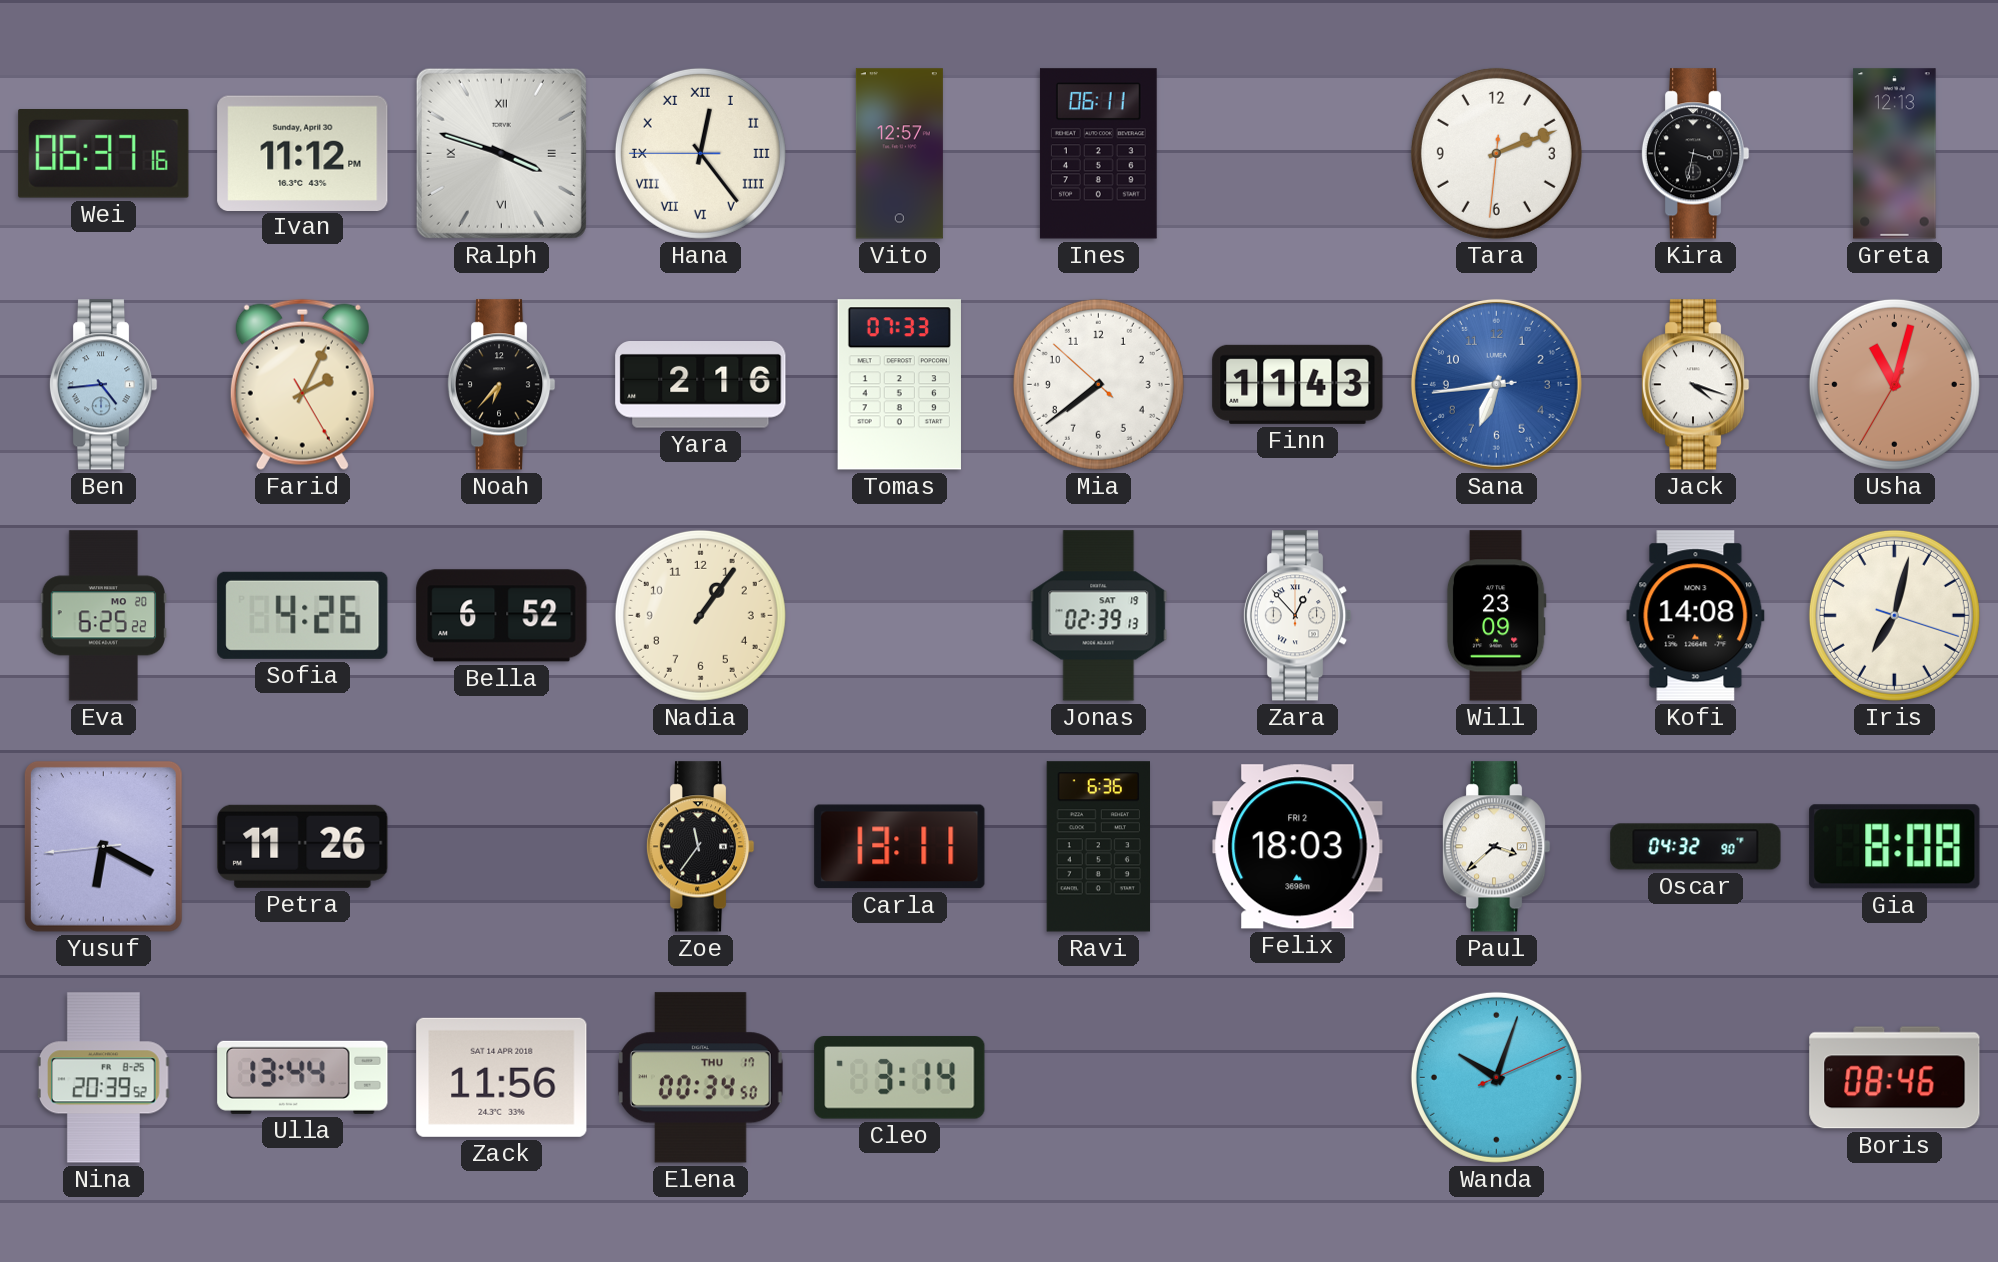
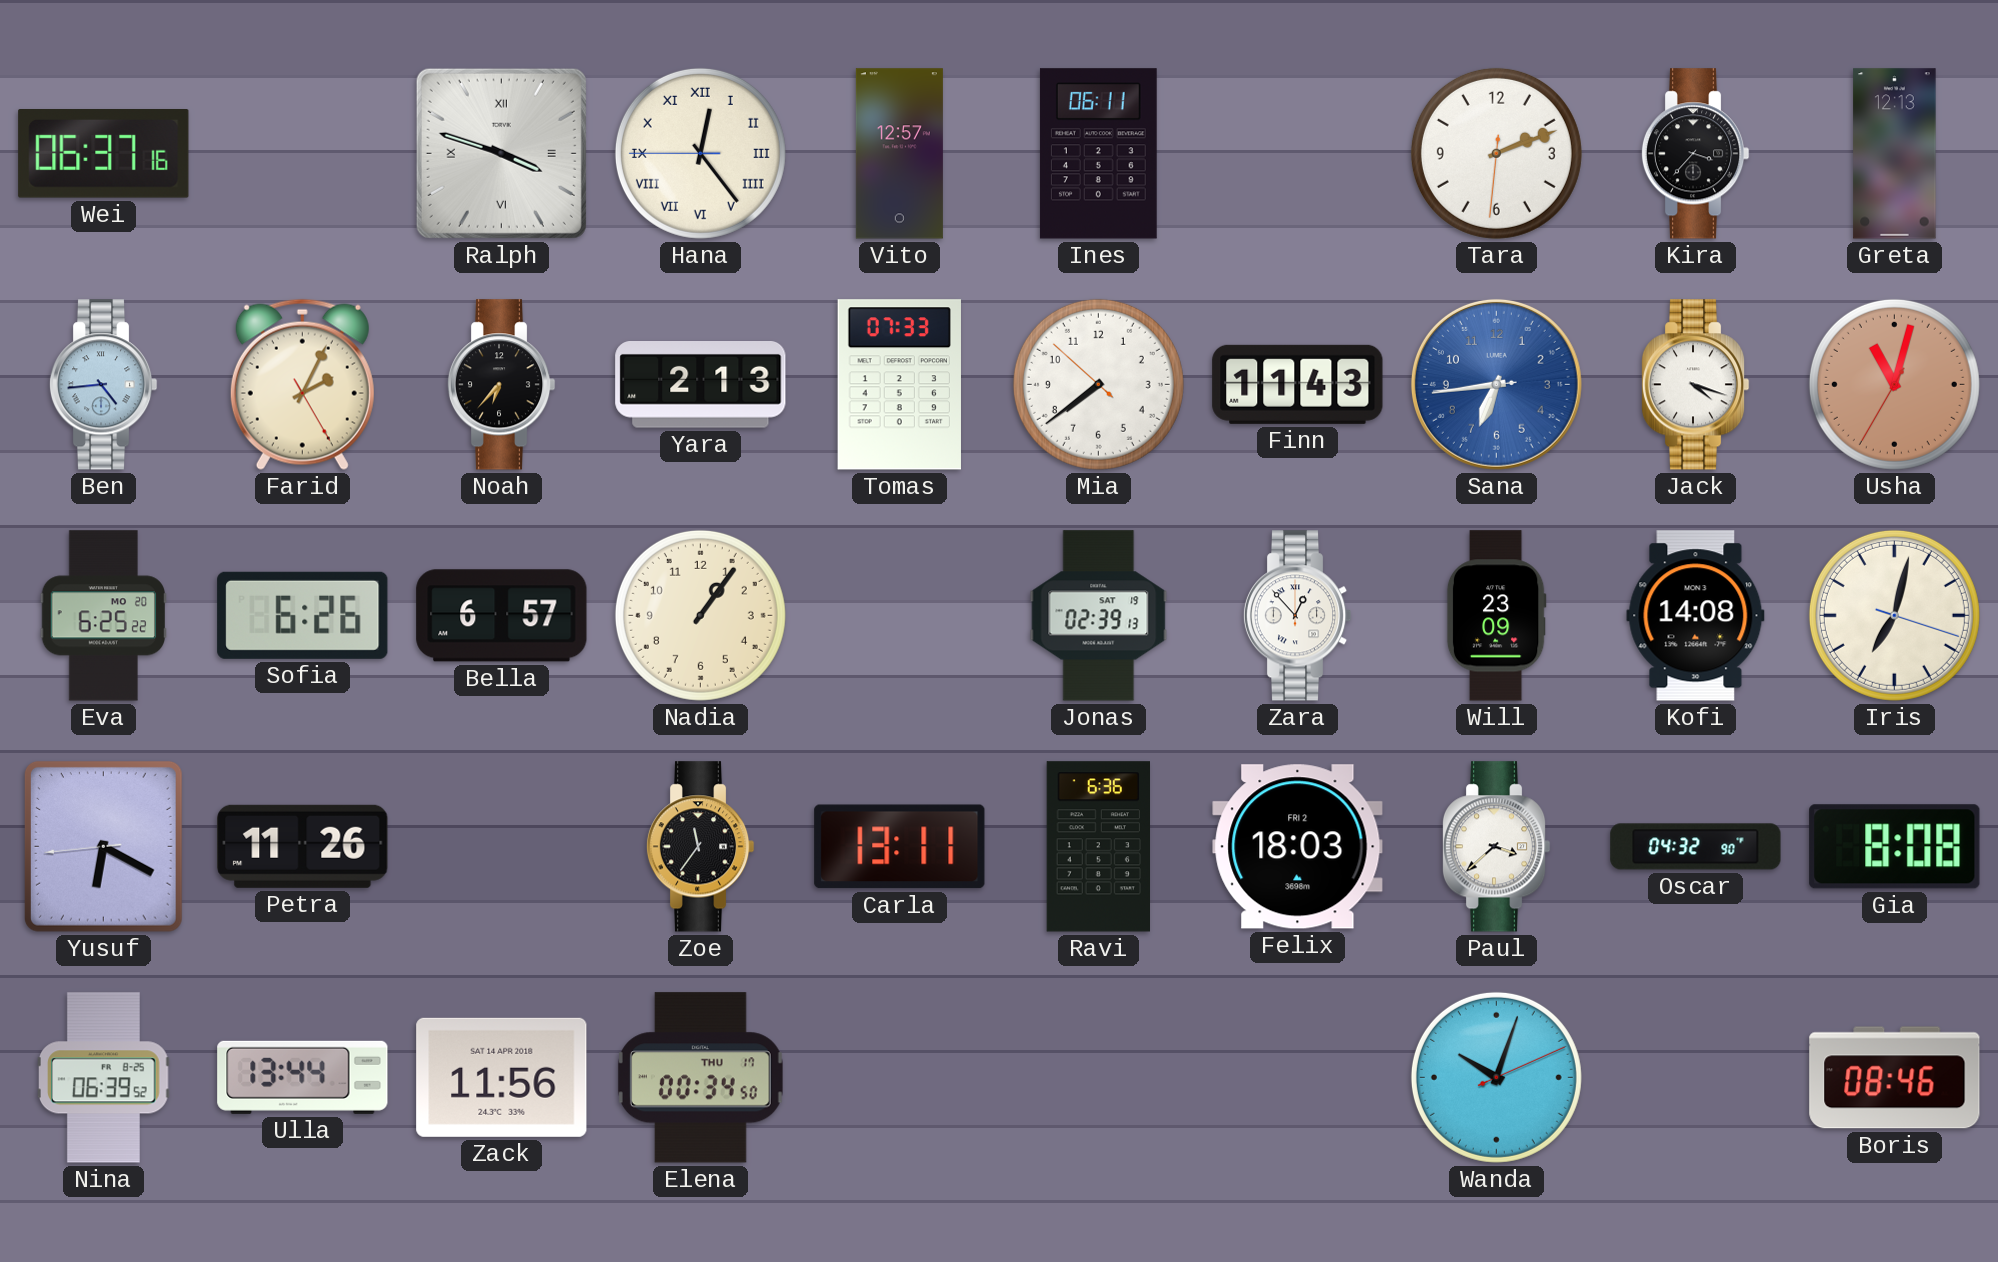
Ivan: 11:12 -> none
Kira: 3:32 -> 3:37
Yara: 2:16 -> 2:13
Sofia: 4:26 -> 6:26
Bella: 6:52 -> 6:57
Nina: 20:39 -> 06:39
Cleo: 3:14 -> none
